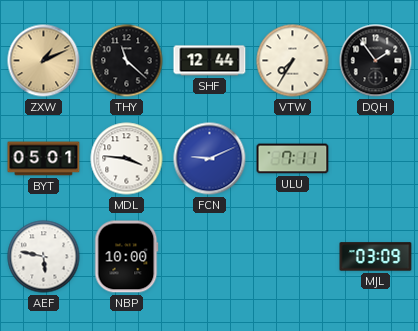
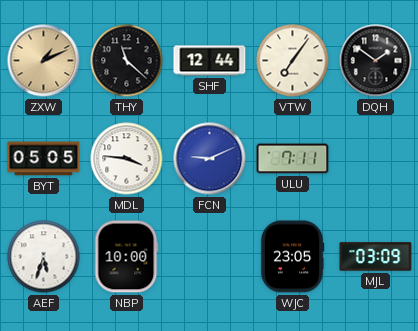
VTW: 7:35 -> 7:06
DQH: 1:54 -> 1:51
BYT: 05:01 -> 05:05
AEF: 5:47 -> 5:33
WJC: none -> 23:05
